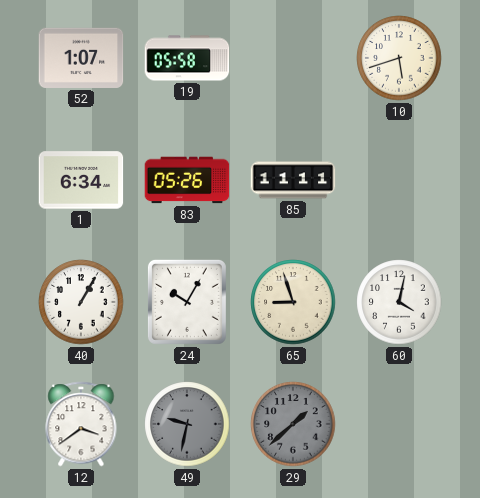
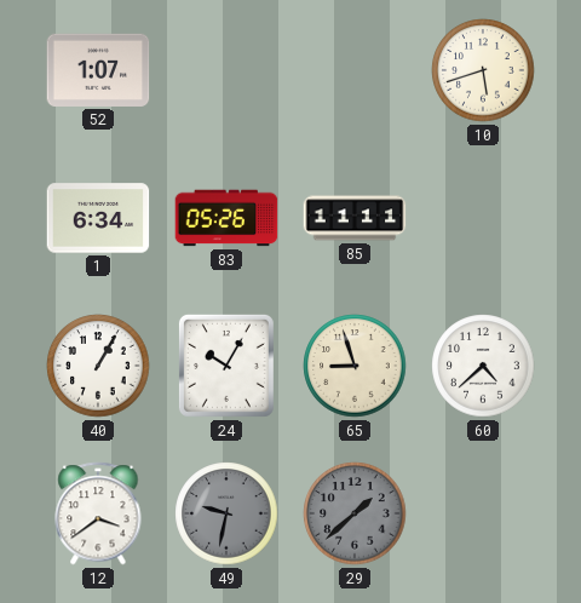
19: 05:58 -> none
60: 4:02 -> 4:38
